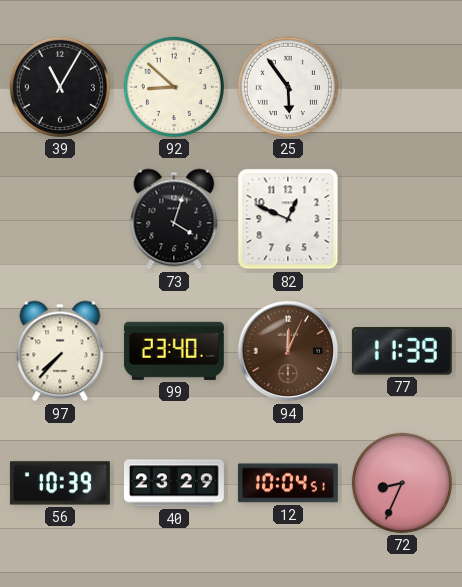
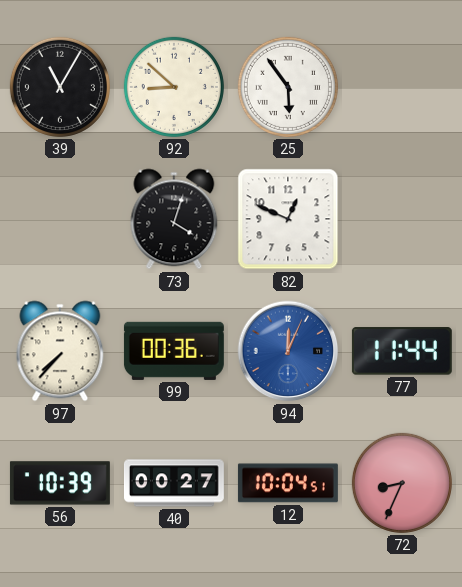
99: 23:40 -> 00:36
94 dial: brown -> blue
77: 11:39 -> 11:44
40: 23:29 -> 00:27
